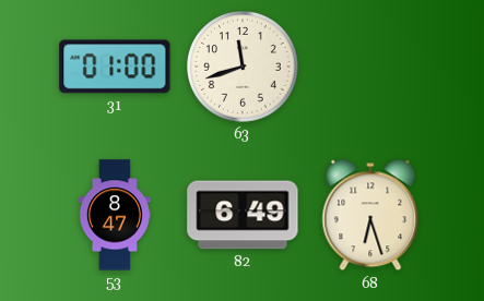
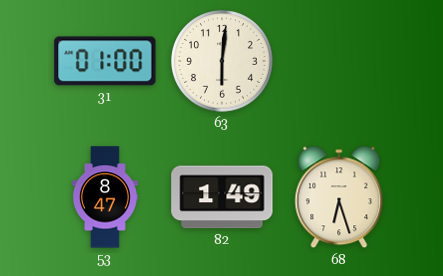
63: 11:42 -> 6:01
82: 6:49 -> 1:49
